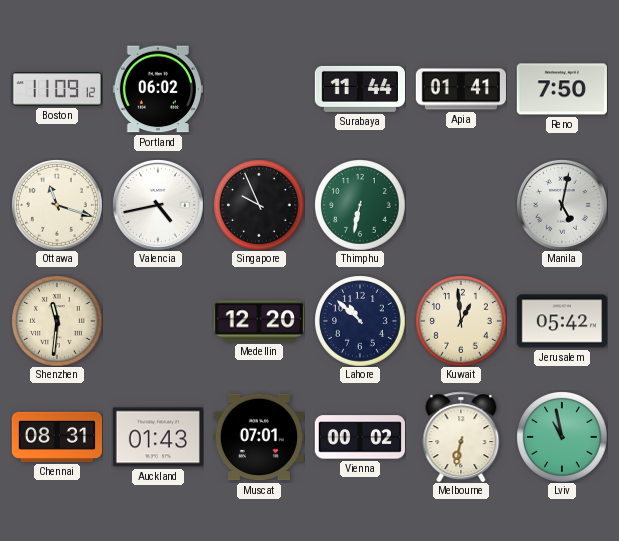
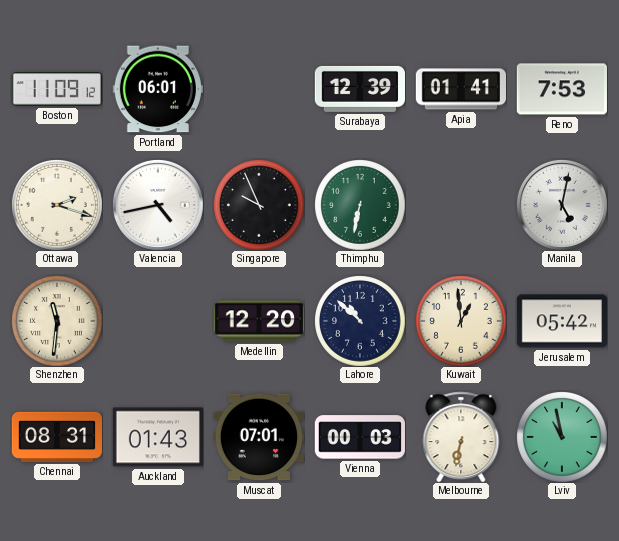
Portland: 06:02 -> 06:01
Surabaya: 11:44 -> 12:39
Reno: 7:50 -> 7:53
Ottawa: 11:18 -> 2:18
Vienna: 00:02 -> 00:03
